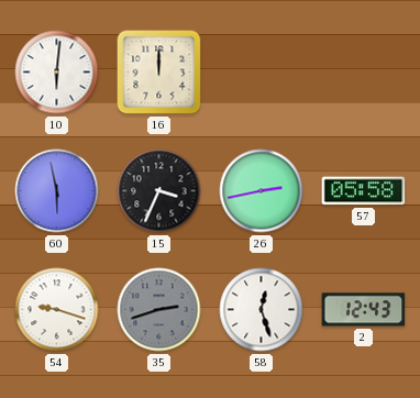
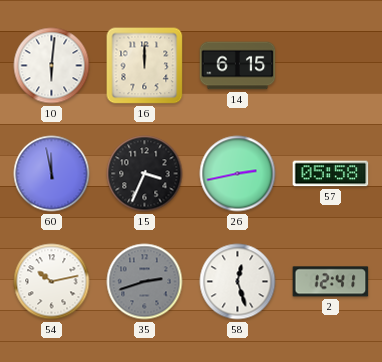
14: none -> 6:15
60: 5:58 -> 11:58
54: 9:18 -> 10:13
2: 12:43 -> 12:41
